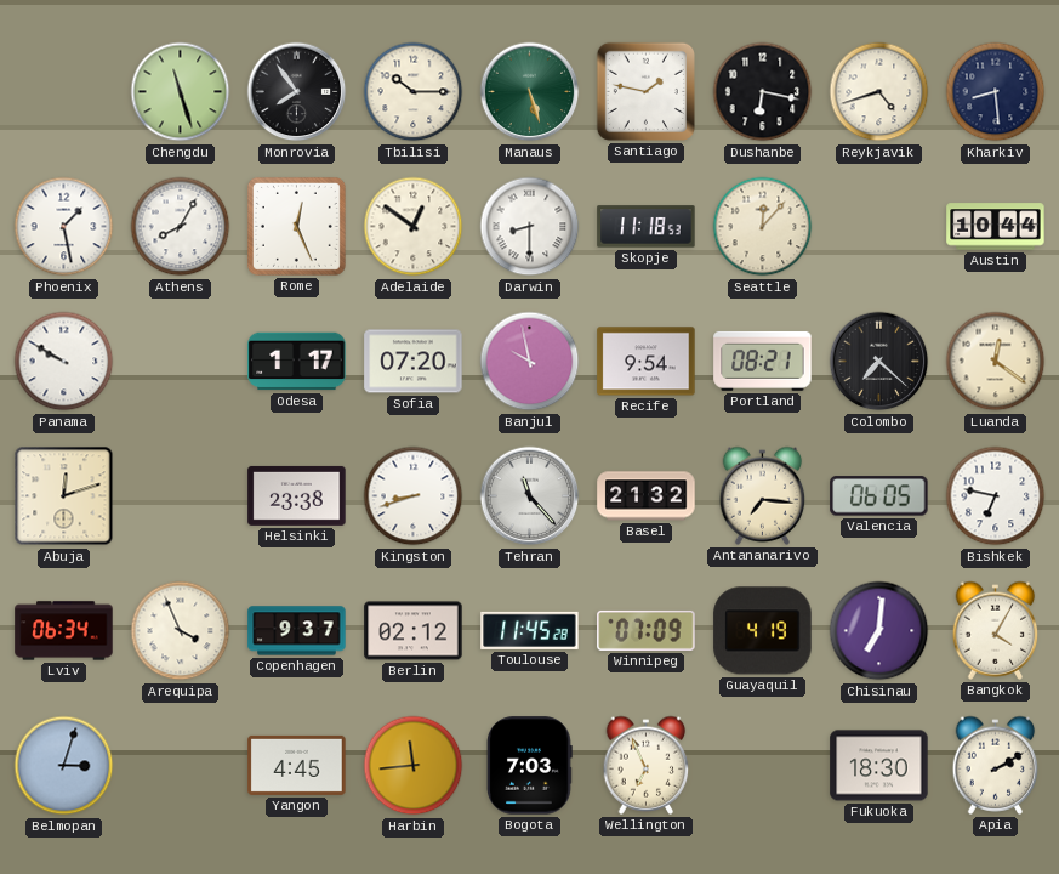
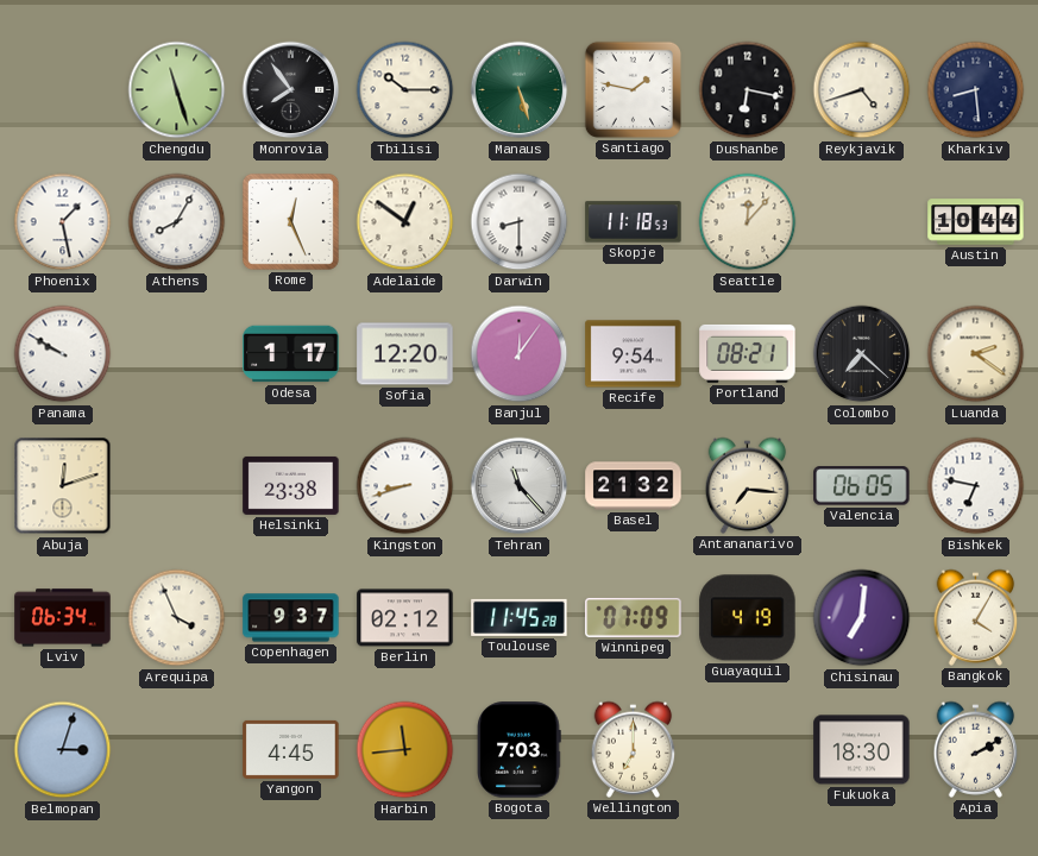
Sofia: 07:20 -> 12:20
Banjul: 9:58 -> 12:06
Luanda: 12:21 -> 2:21
Wellington: 6:56 -> 7:00
